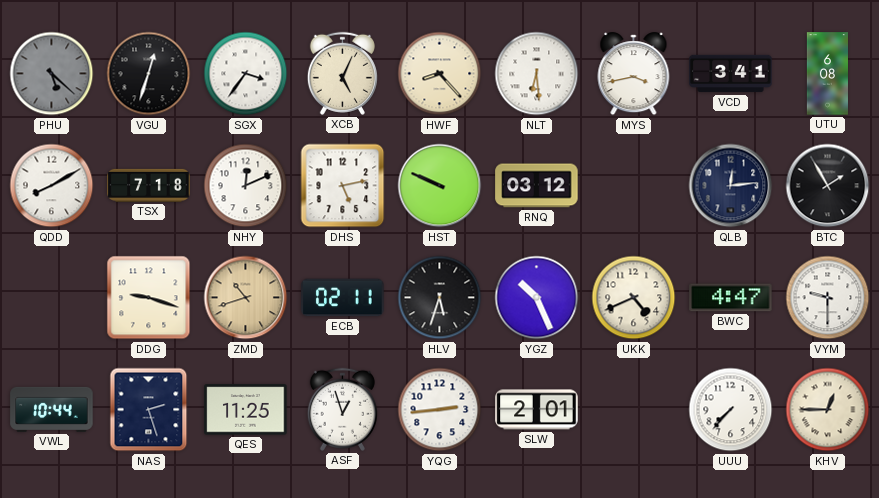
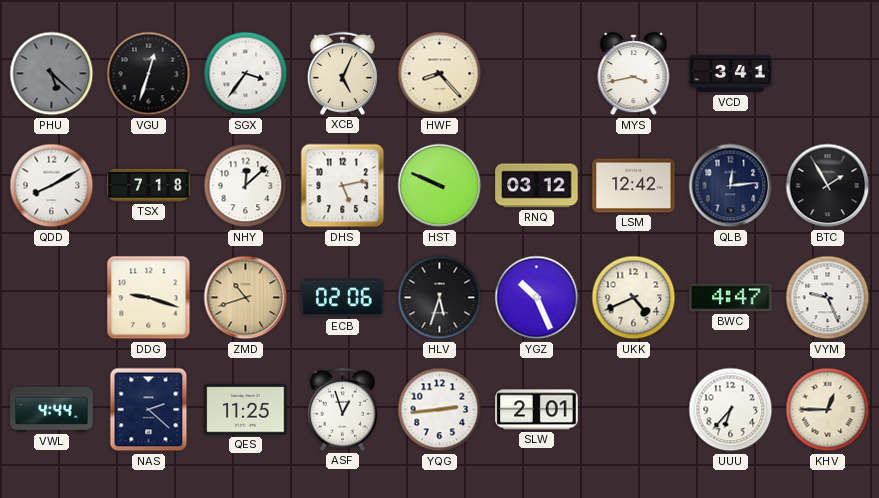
NLT: 6:29 -> none
UTU: 6:08 -> none
NHY: 12:11 -> 12:08
LSM: none -> 12:42
ECB: 02:11 -> 02:06
VYM: 9:30 -> 9:26
VWL: 10:44 -> 4:44
NAS: 2:27 -> 2:22
UUU: 7:37 -> 6:37
